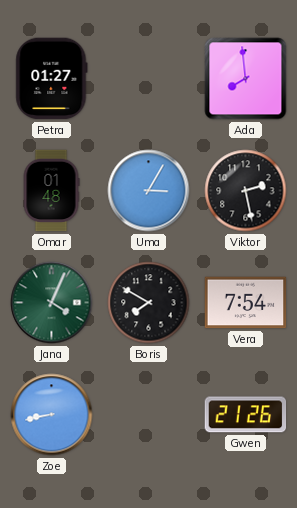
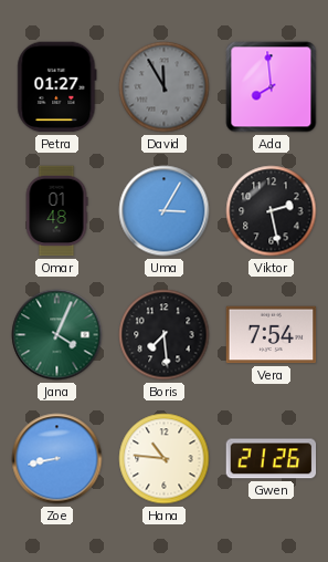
David: none -> 11:55
Boris: 7:50 -> 7:29
Hana: none -> 10:46
